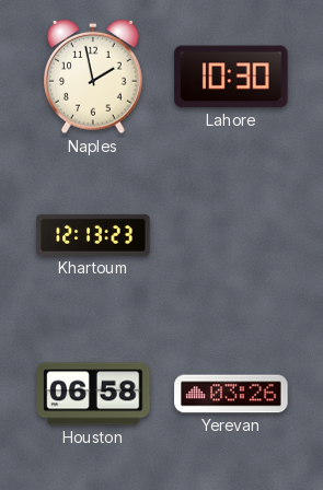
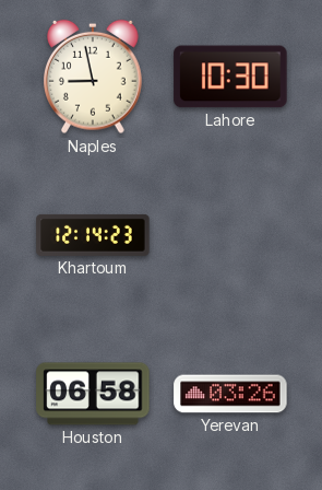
Naples: 1:58 -> 8:58
Khartoum: 12:13 -> 12:14
